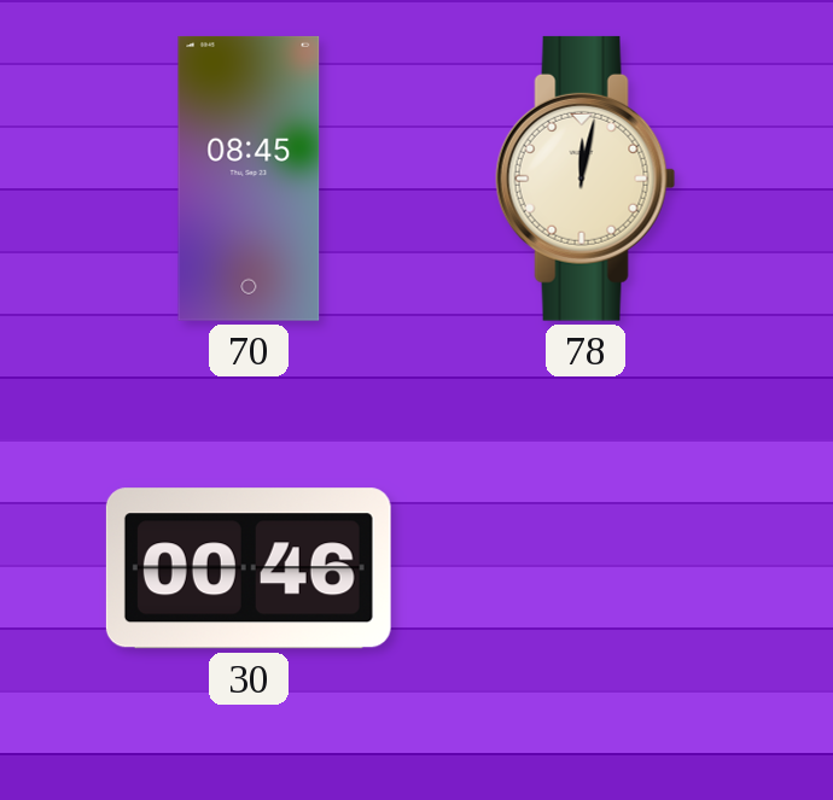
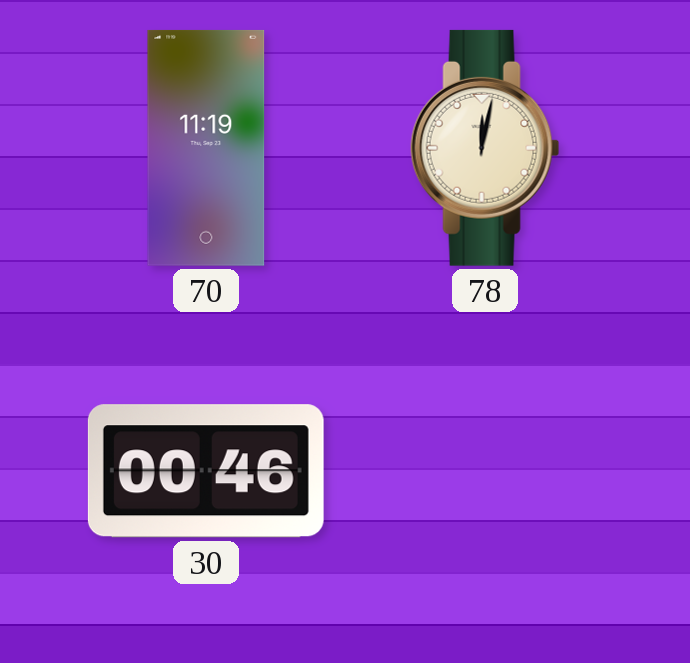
70: 08:45 -> 11:19
